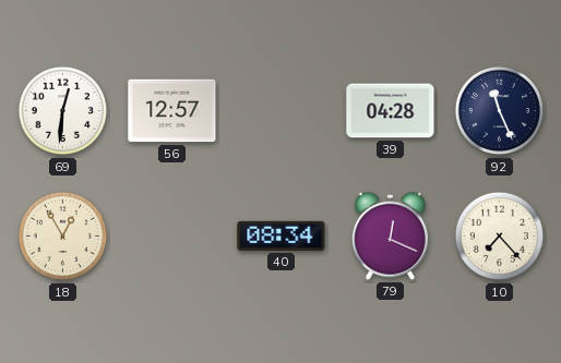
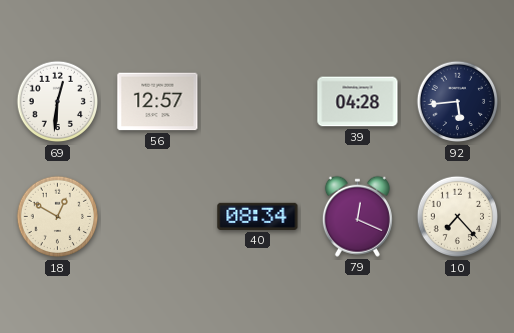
92: 11:26 -> 5:44
18: 12:55 -> 12:50
